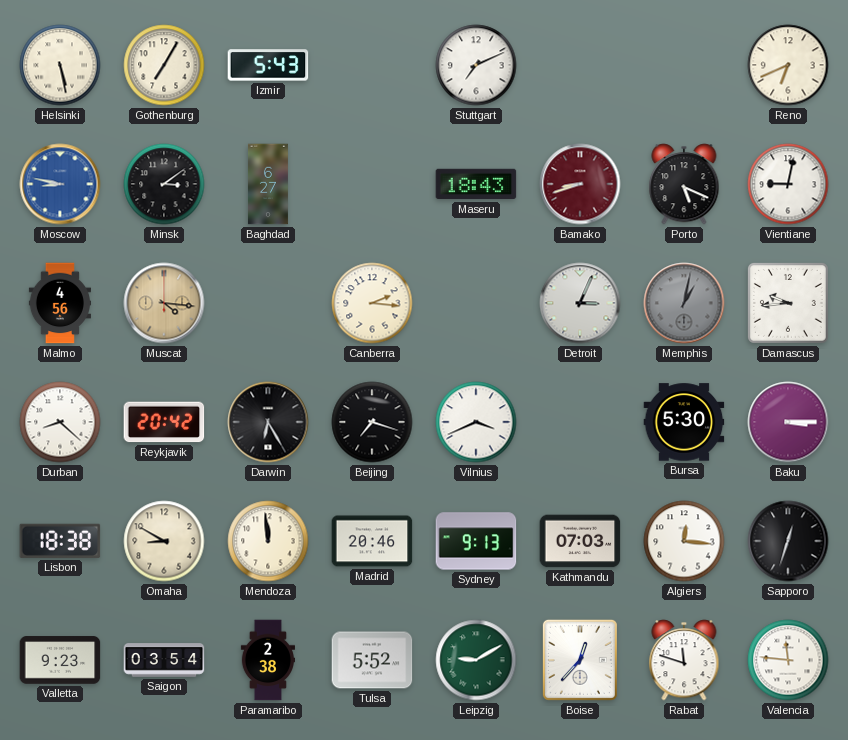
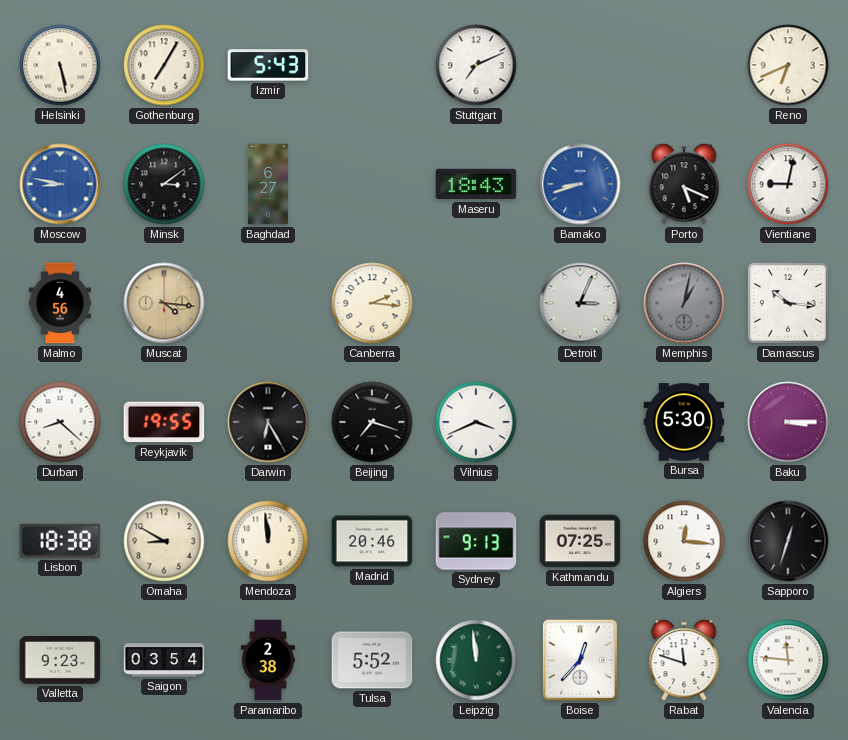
Bamako dial: burgundy -> blue
Damascus: 9:44 -> 10:16
Reykjavik: 20:42 -> 19:55
Kathmandu: 07:03 -> 07:25
Leipzig: 9:10 -> 11:59
